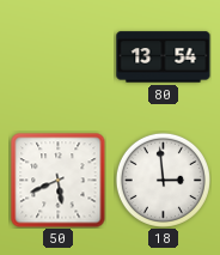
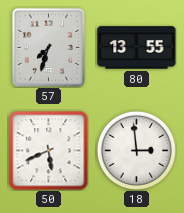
57: none -> 7:33
80: 13:54 -> 13:55
